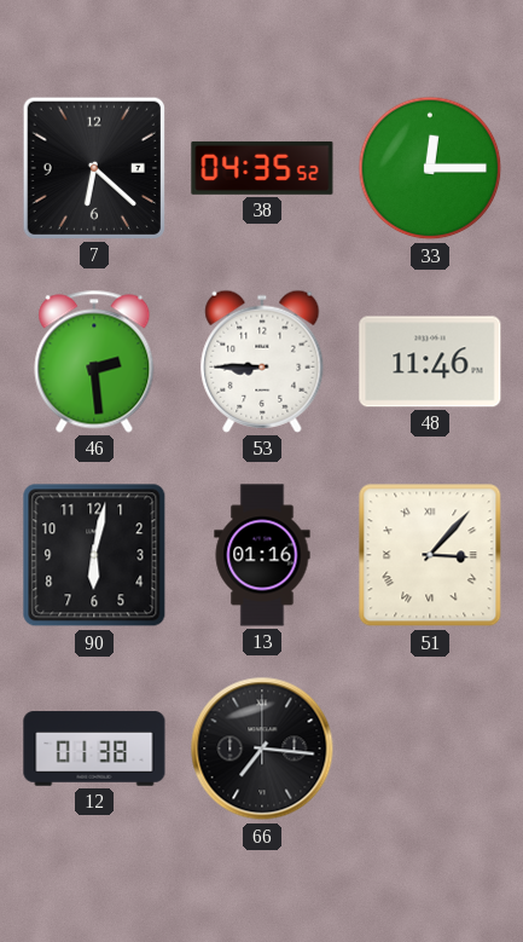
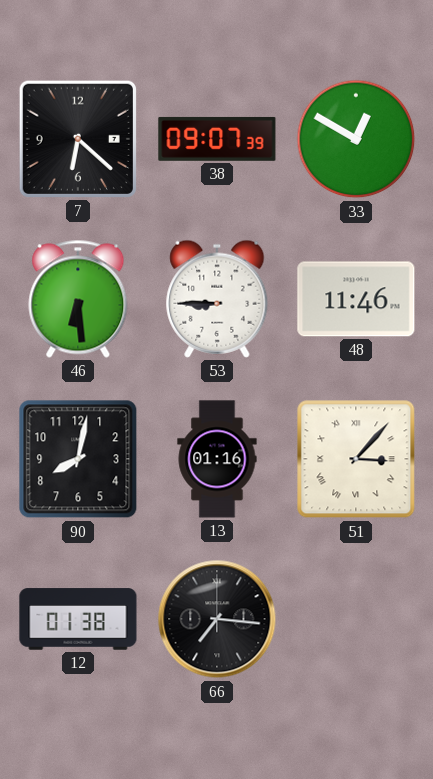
38: 04:35 -> 09:07
33: 12:15 -> 12:50
46: 2:29 -> 6:29
90: 6:02 -> 8:02
